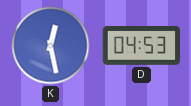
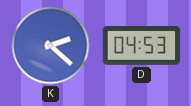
K: 12:28 -> 2:22
